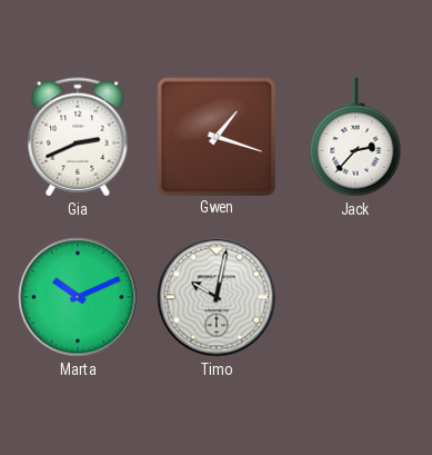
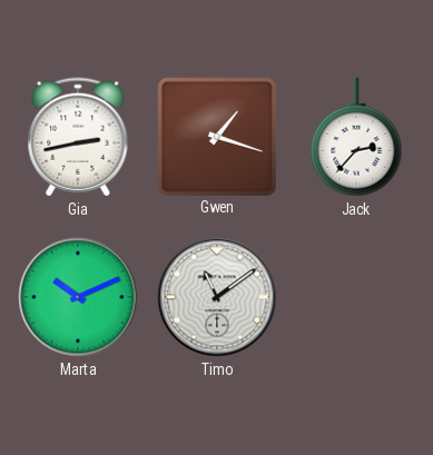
Gia: 2:41 -> 2:43
Timo: 10:02 -> 11:09
